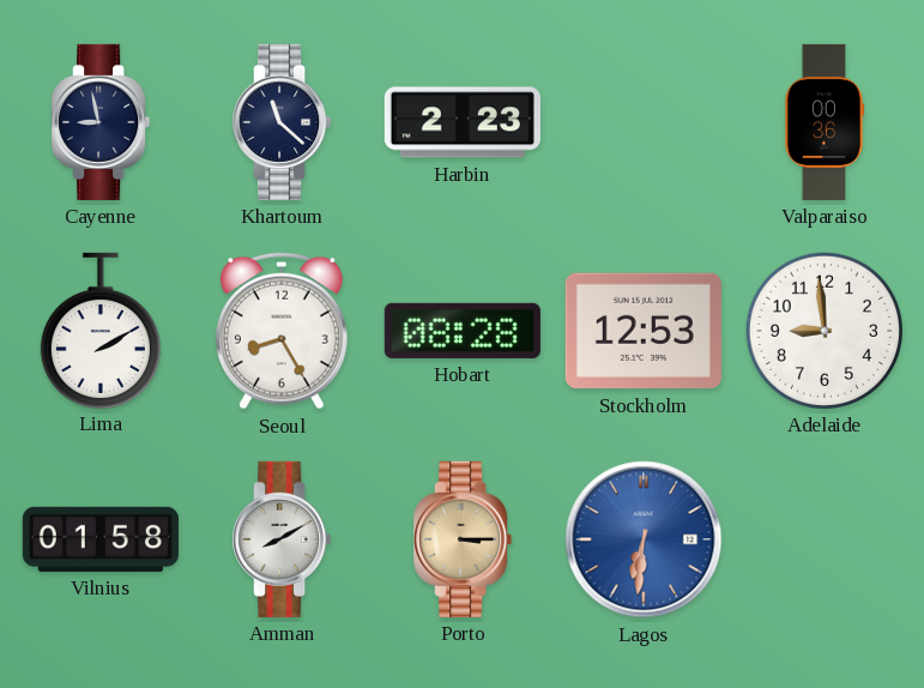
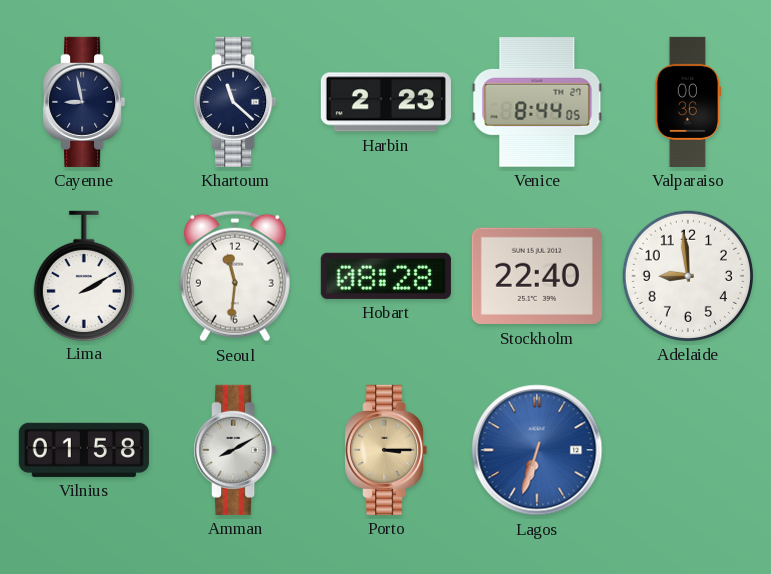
Venice: none -> 8:44
Seoul: 8:25 -> 11:31
Stockholm: 12:53 -> 22:40
Lagos: 6:31 -> 6:33
